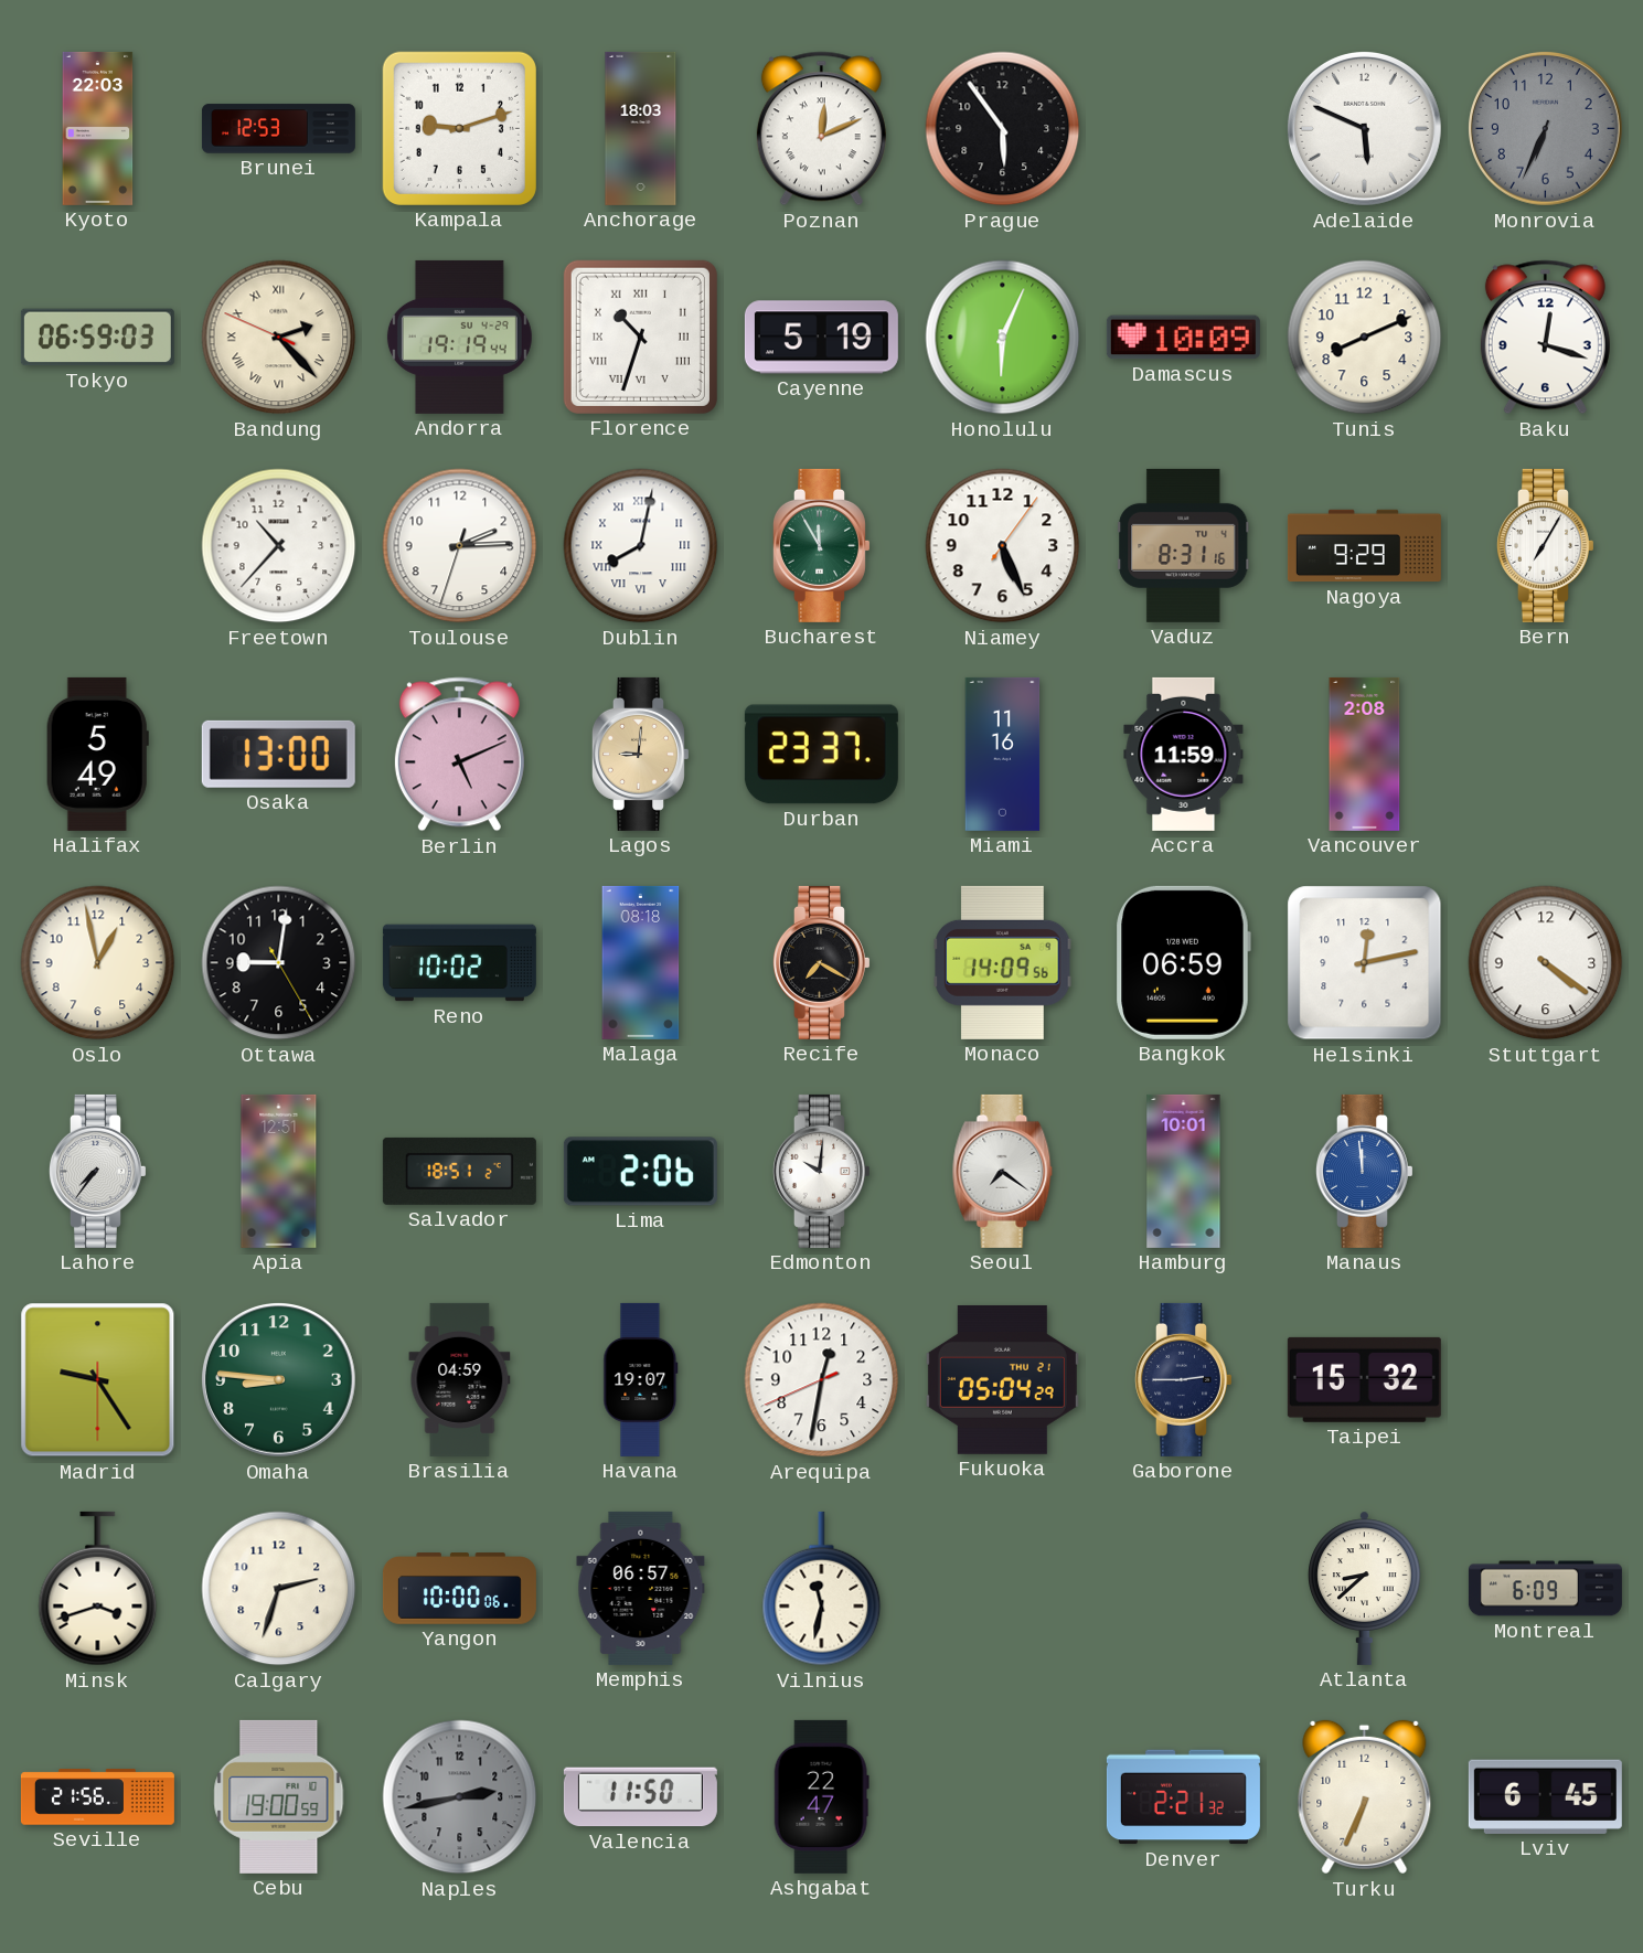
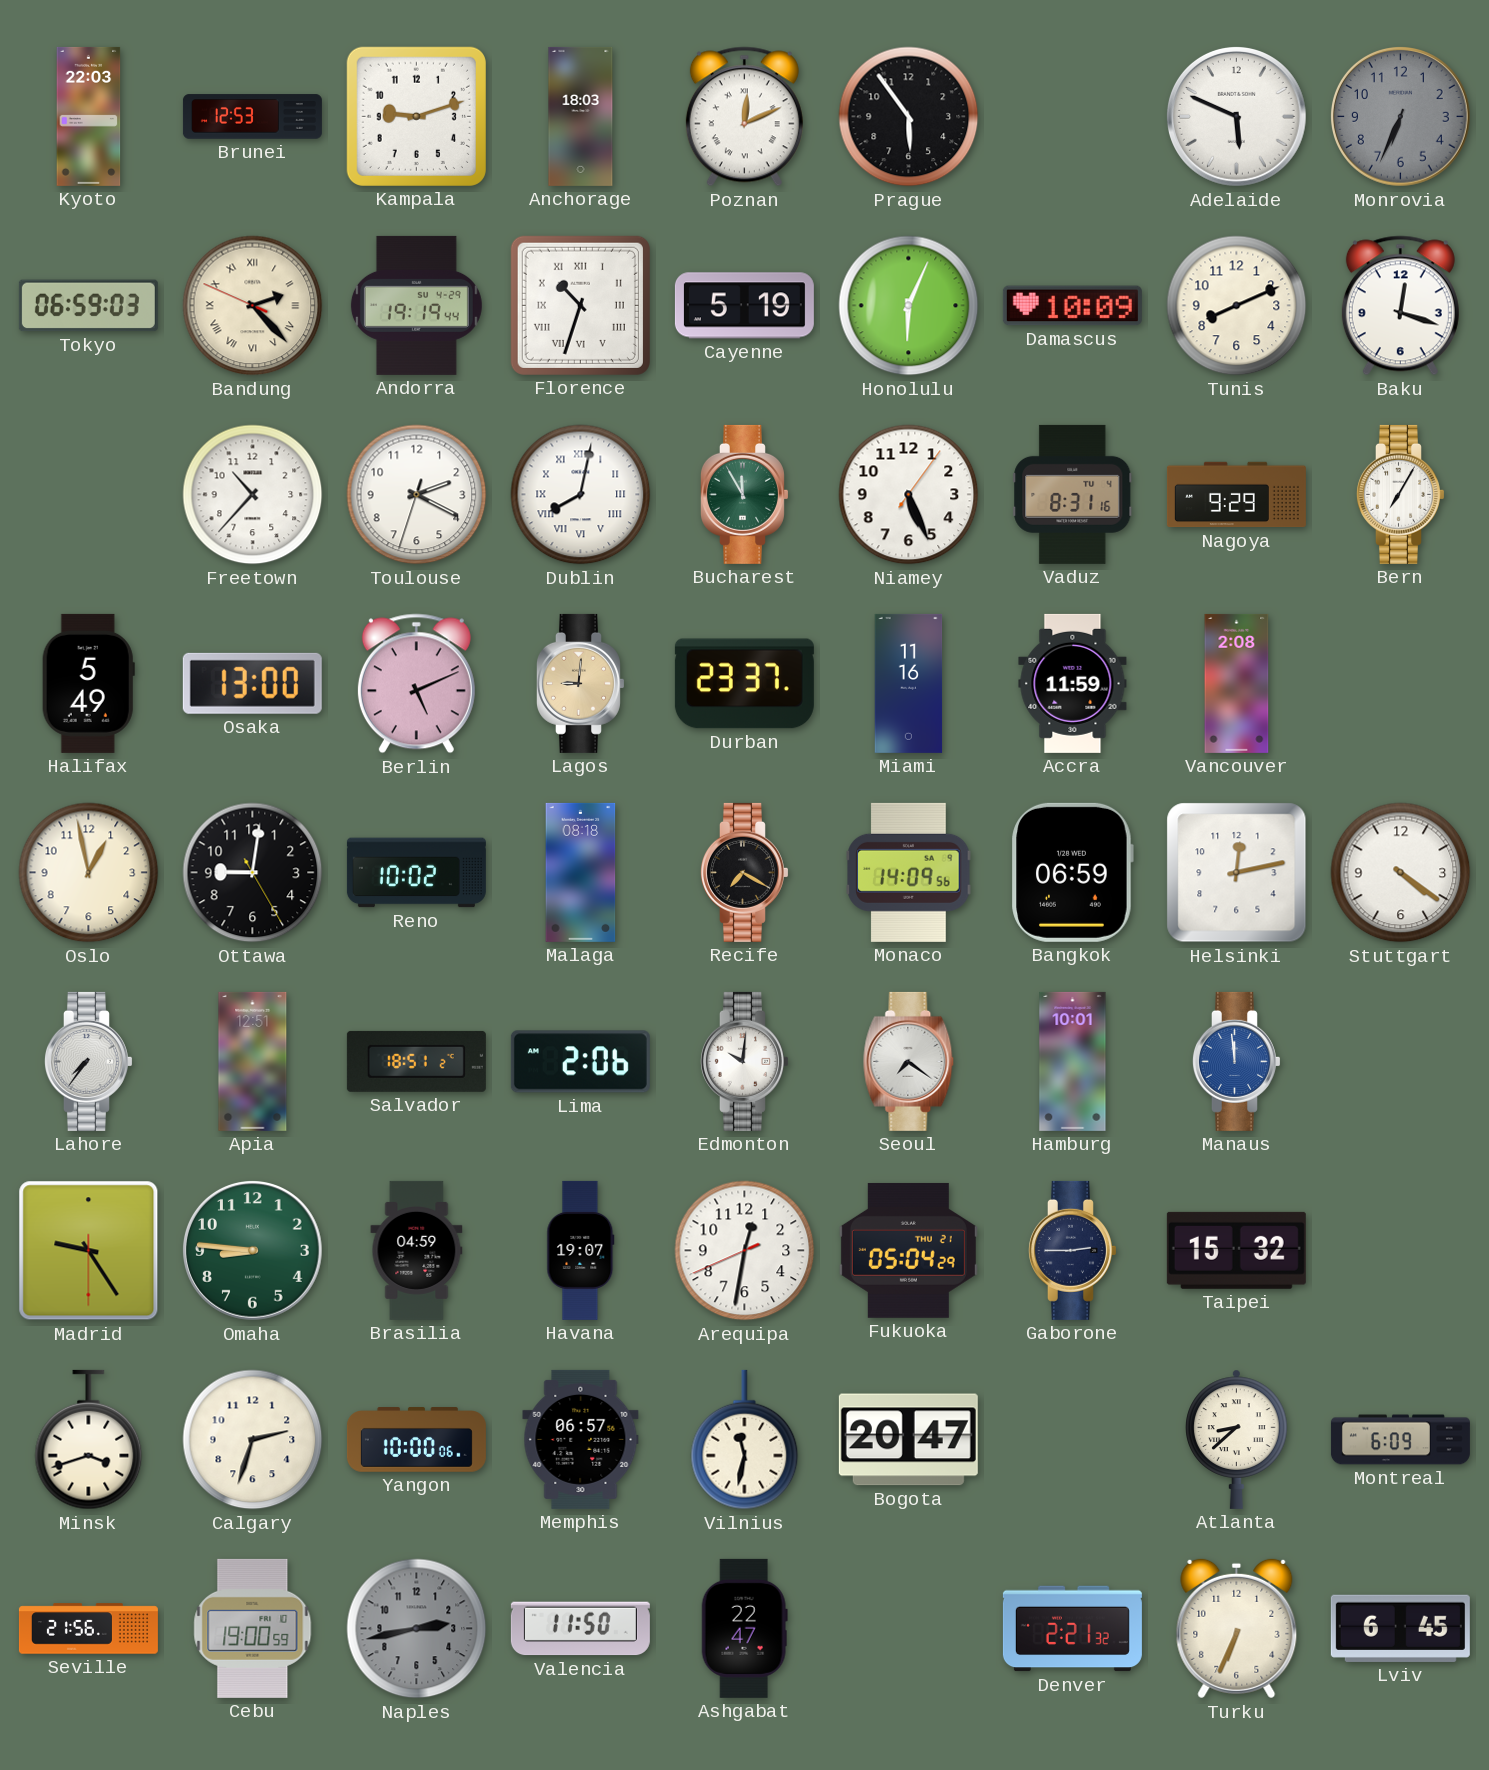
Toulouse: 2:14 -> 2:19
Bogota: none -> 20:47
